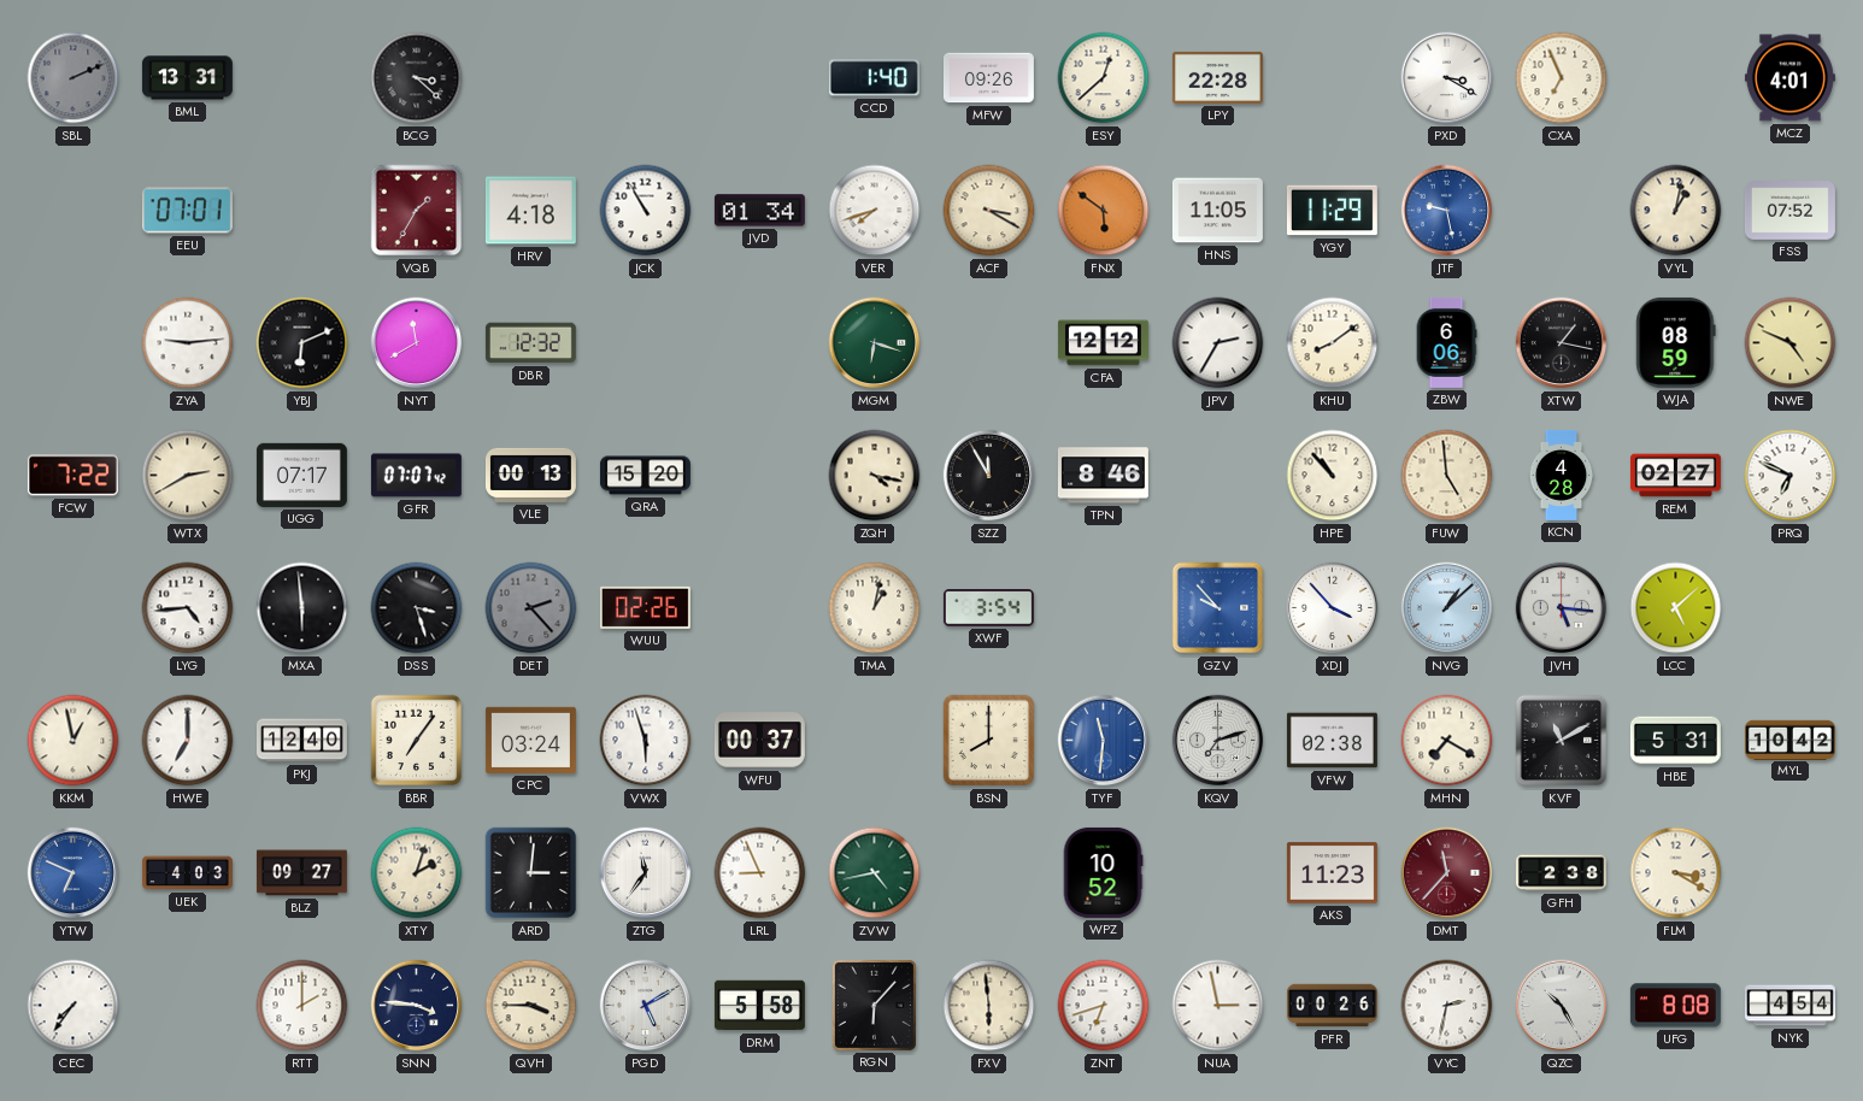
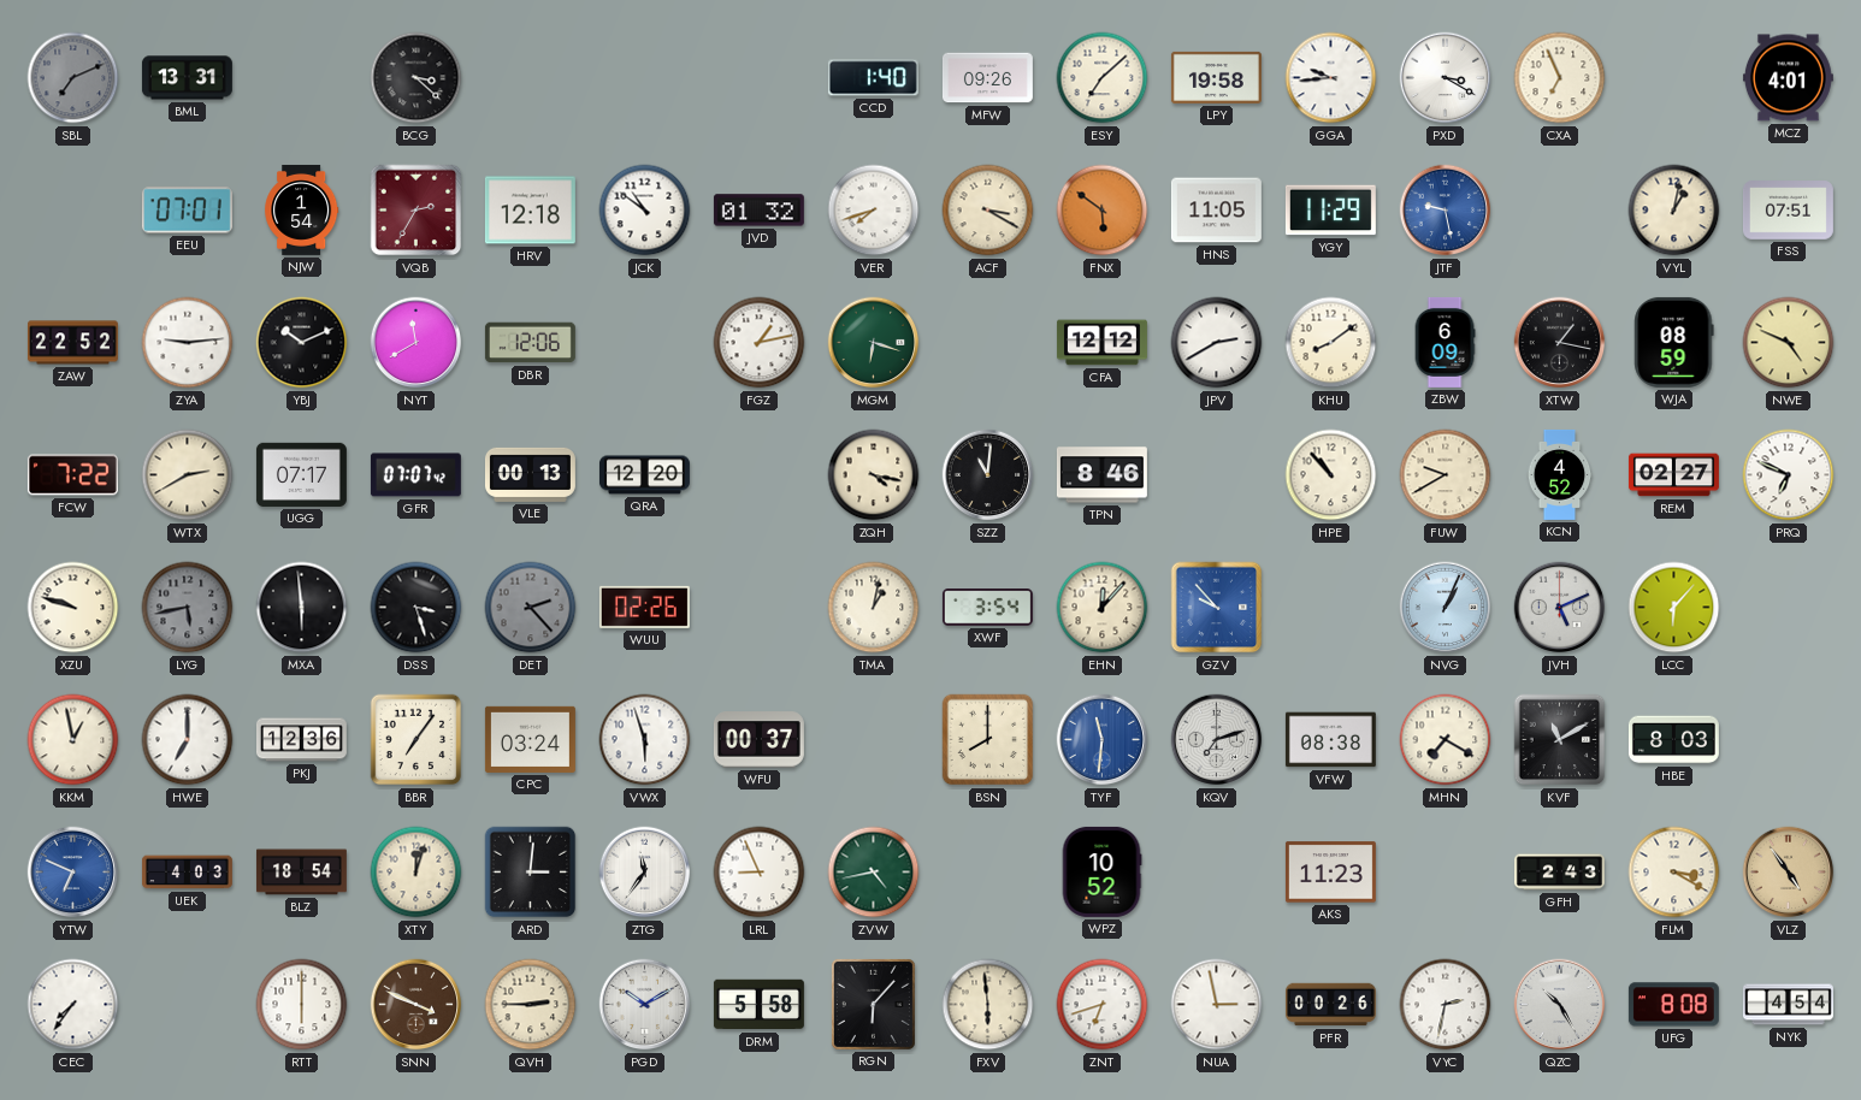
SBL: 2:11 -> 7:11
ESY: 12:38 -> 7:08
LPY: 22:28 -> 19:58
GGA: none -> 9:44
NJW: none -> 1:54
VQB: 1:35 -> 2:35
HRV: 4:18 -> 12:18
JCK: 10:55 -> 10:51
JVD: 01:34 -> 01:32
FSS: 07:52 -> 07:51
ZAW: none -> 22:52
YBJ: 6:11 -> 10:11
DBR: 12:32 -> 12:06
FGZ: none -> 1:13
JPV: 2:35 -> 2:40
ZBW: 6:06 -> 6:09
QRA: 15:20 -> 12:20
SZZ: 11:55 -> 11:01
FUW: 4:59 -> 9:40
KCN: 4:28 -> 4:52
XZU: none -> 9:48
LYG: 4:44 -> 5:43
LYG dial: white -> grey
EHN: none -> 12:07
XDJ: 3:53 -> none
NVG: 1:08 -> 1:04
JVH: 5:16 -> 5:11
LCC: 5:08 -> 6:07
PKJ: 12:40 -> 12:36
VFW: 02:38 -> 08:38
HBE: 5:31 -> 8:03
MYL: 10:42 -> none
BLZ: 09:27 -> 18:54
XTY: 2:03 -> 12:03
DMT: 11:37 -> none
GFH: 2:38 -> 2:43
VLZ: none -> 4:54
RTT: 2:00 -> 6:00
SNN: 3:46 -> 3:49
SNN dial: navy -> brown
QVH: 3:45 -> 2:45
PGD: 5:10 -> 10:10
